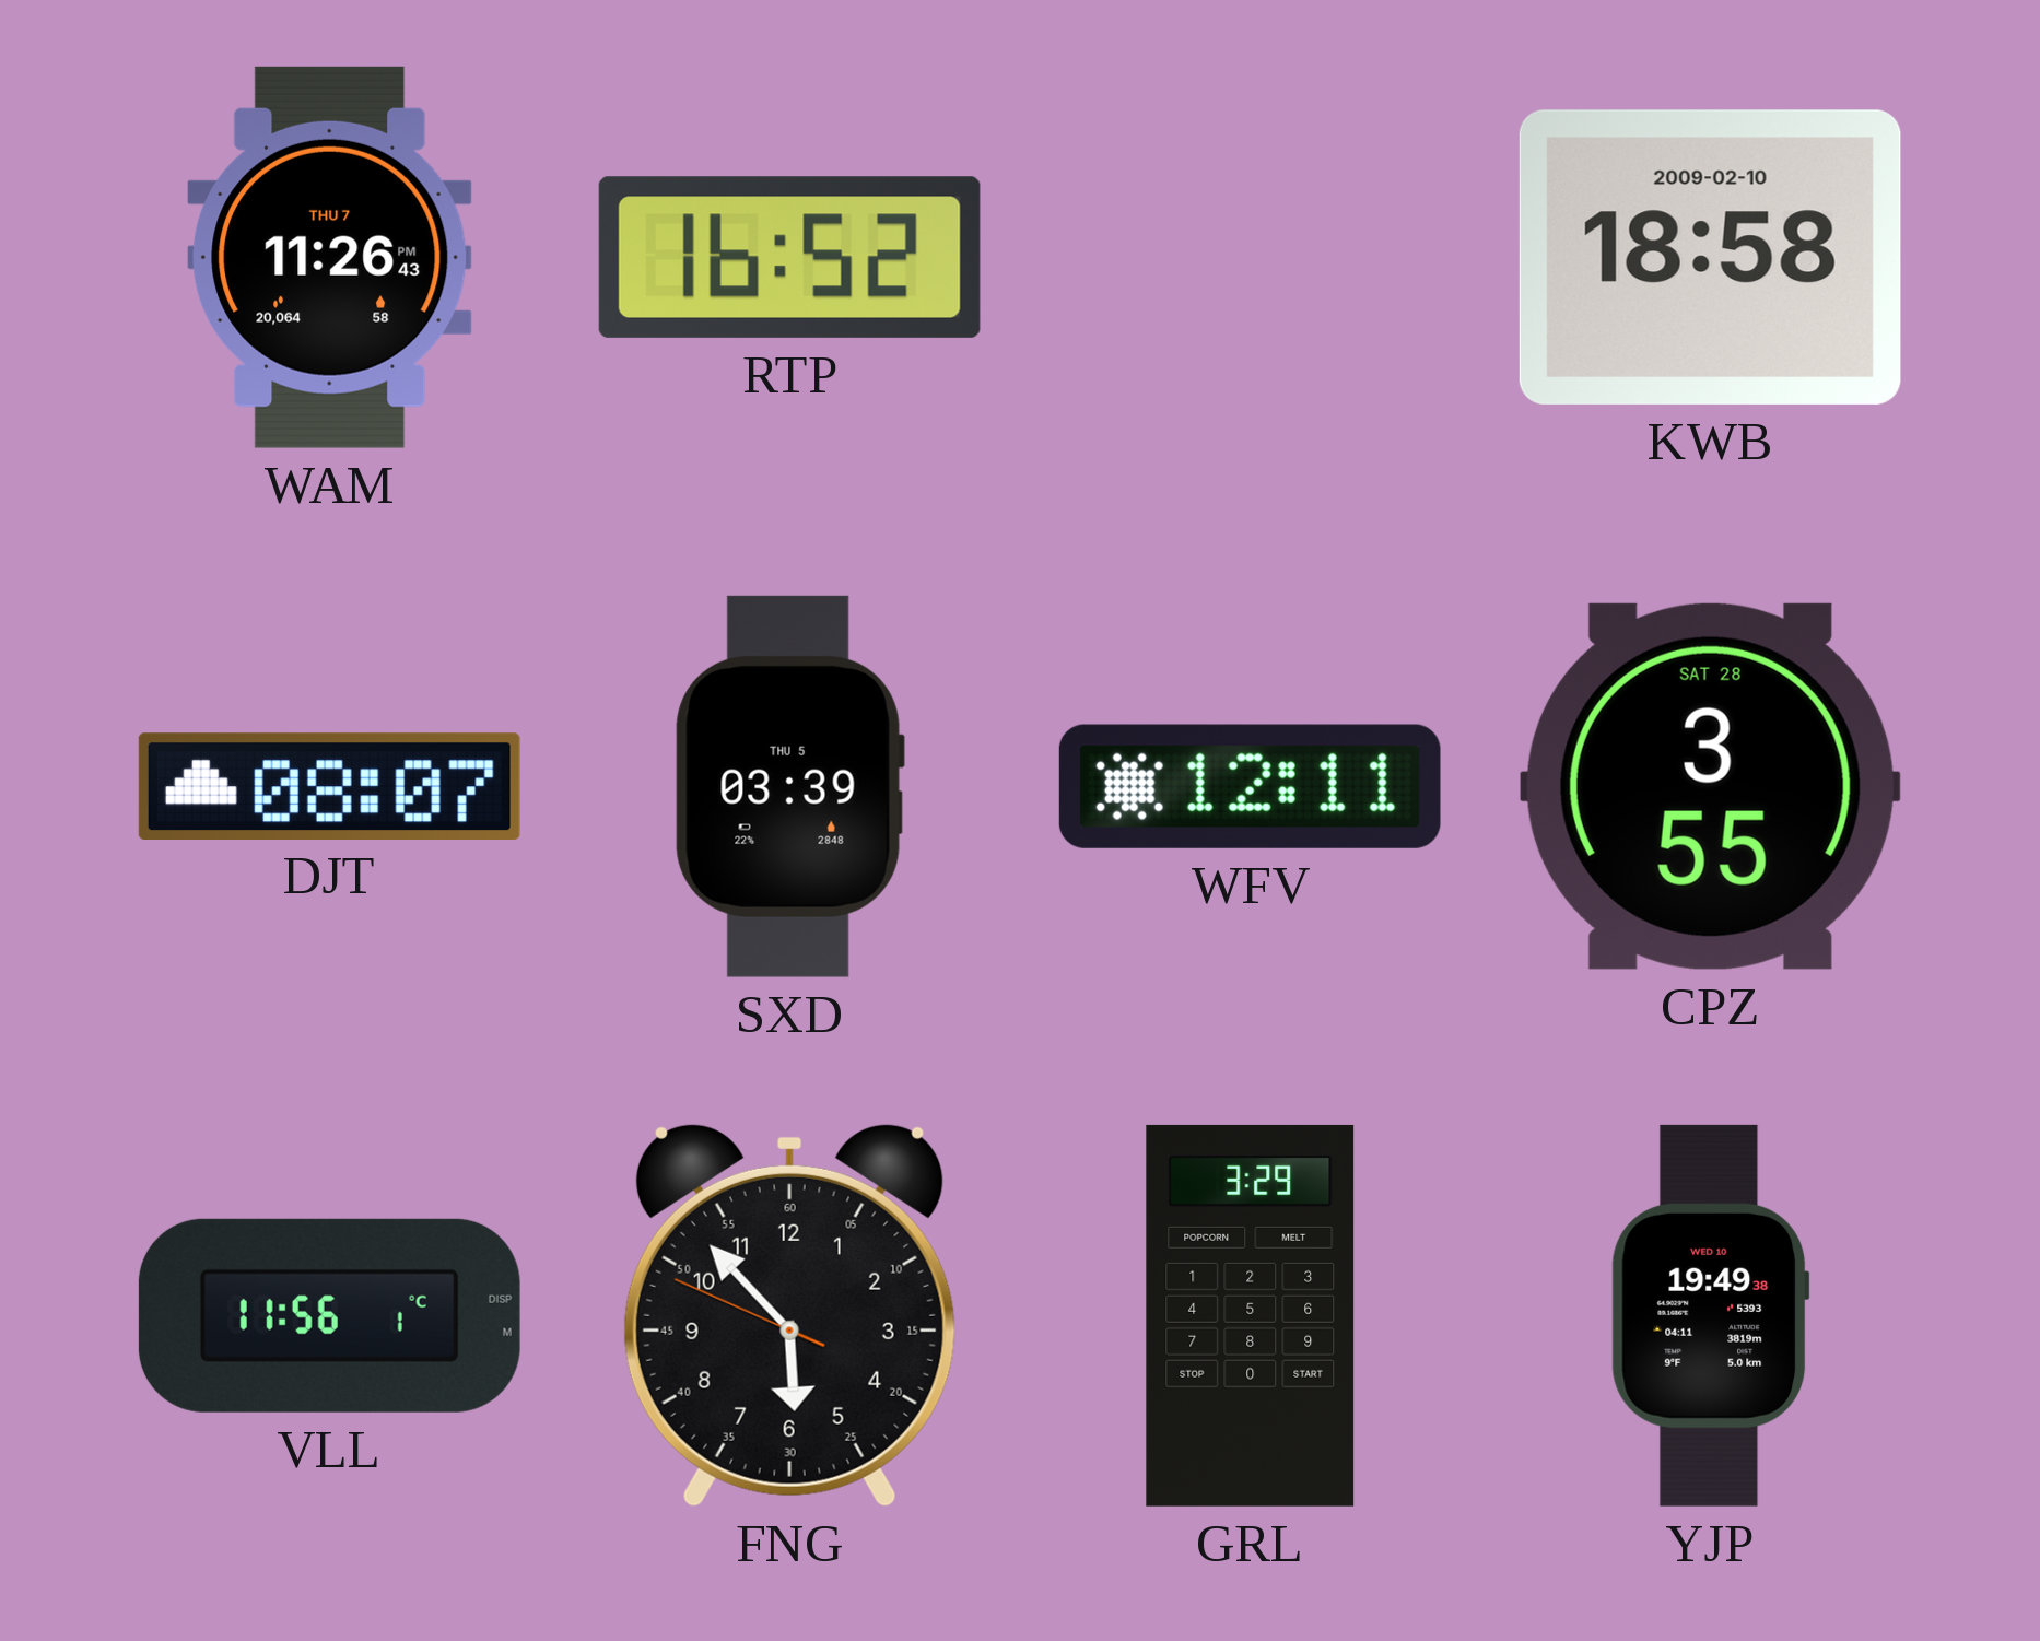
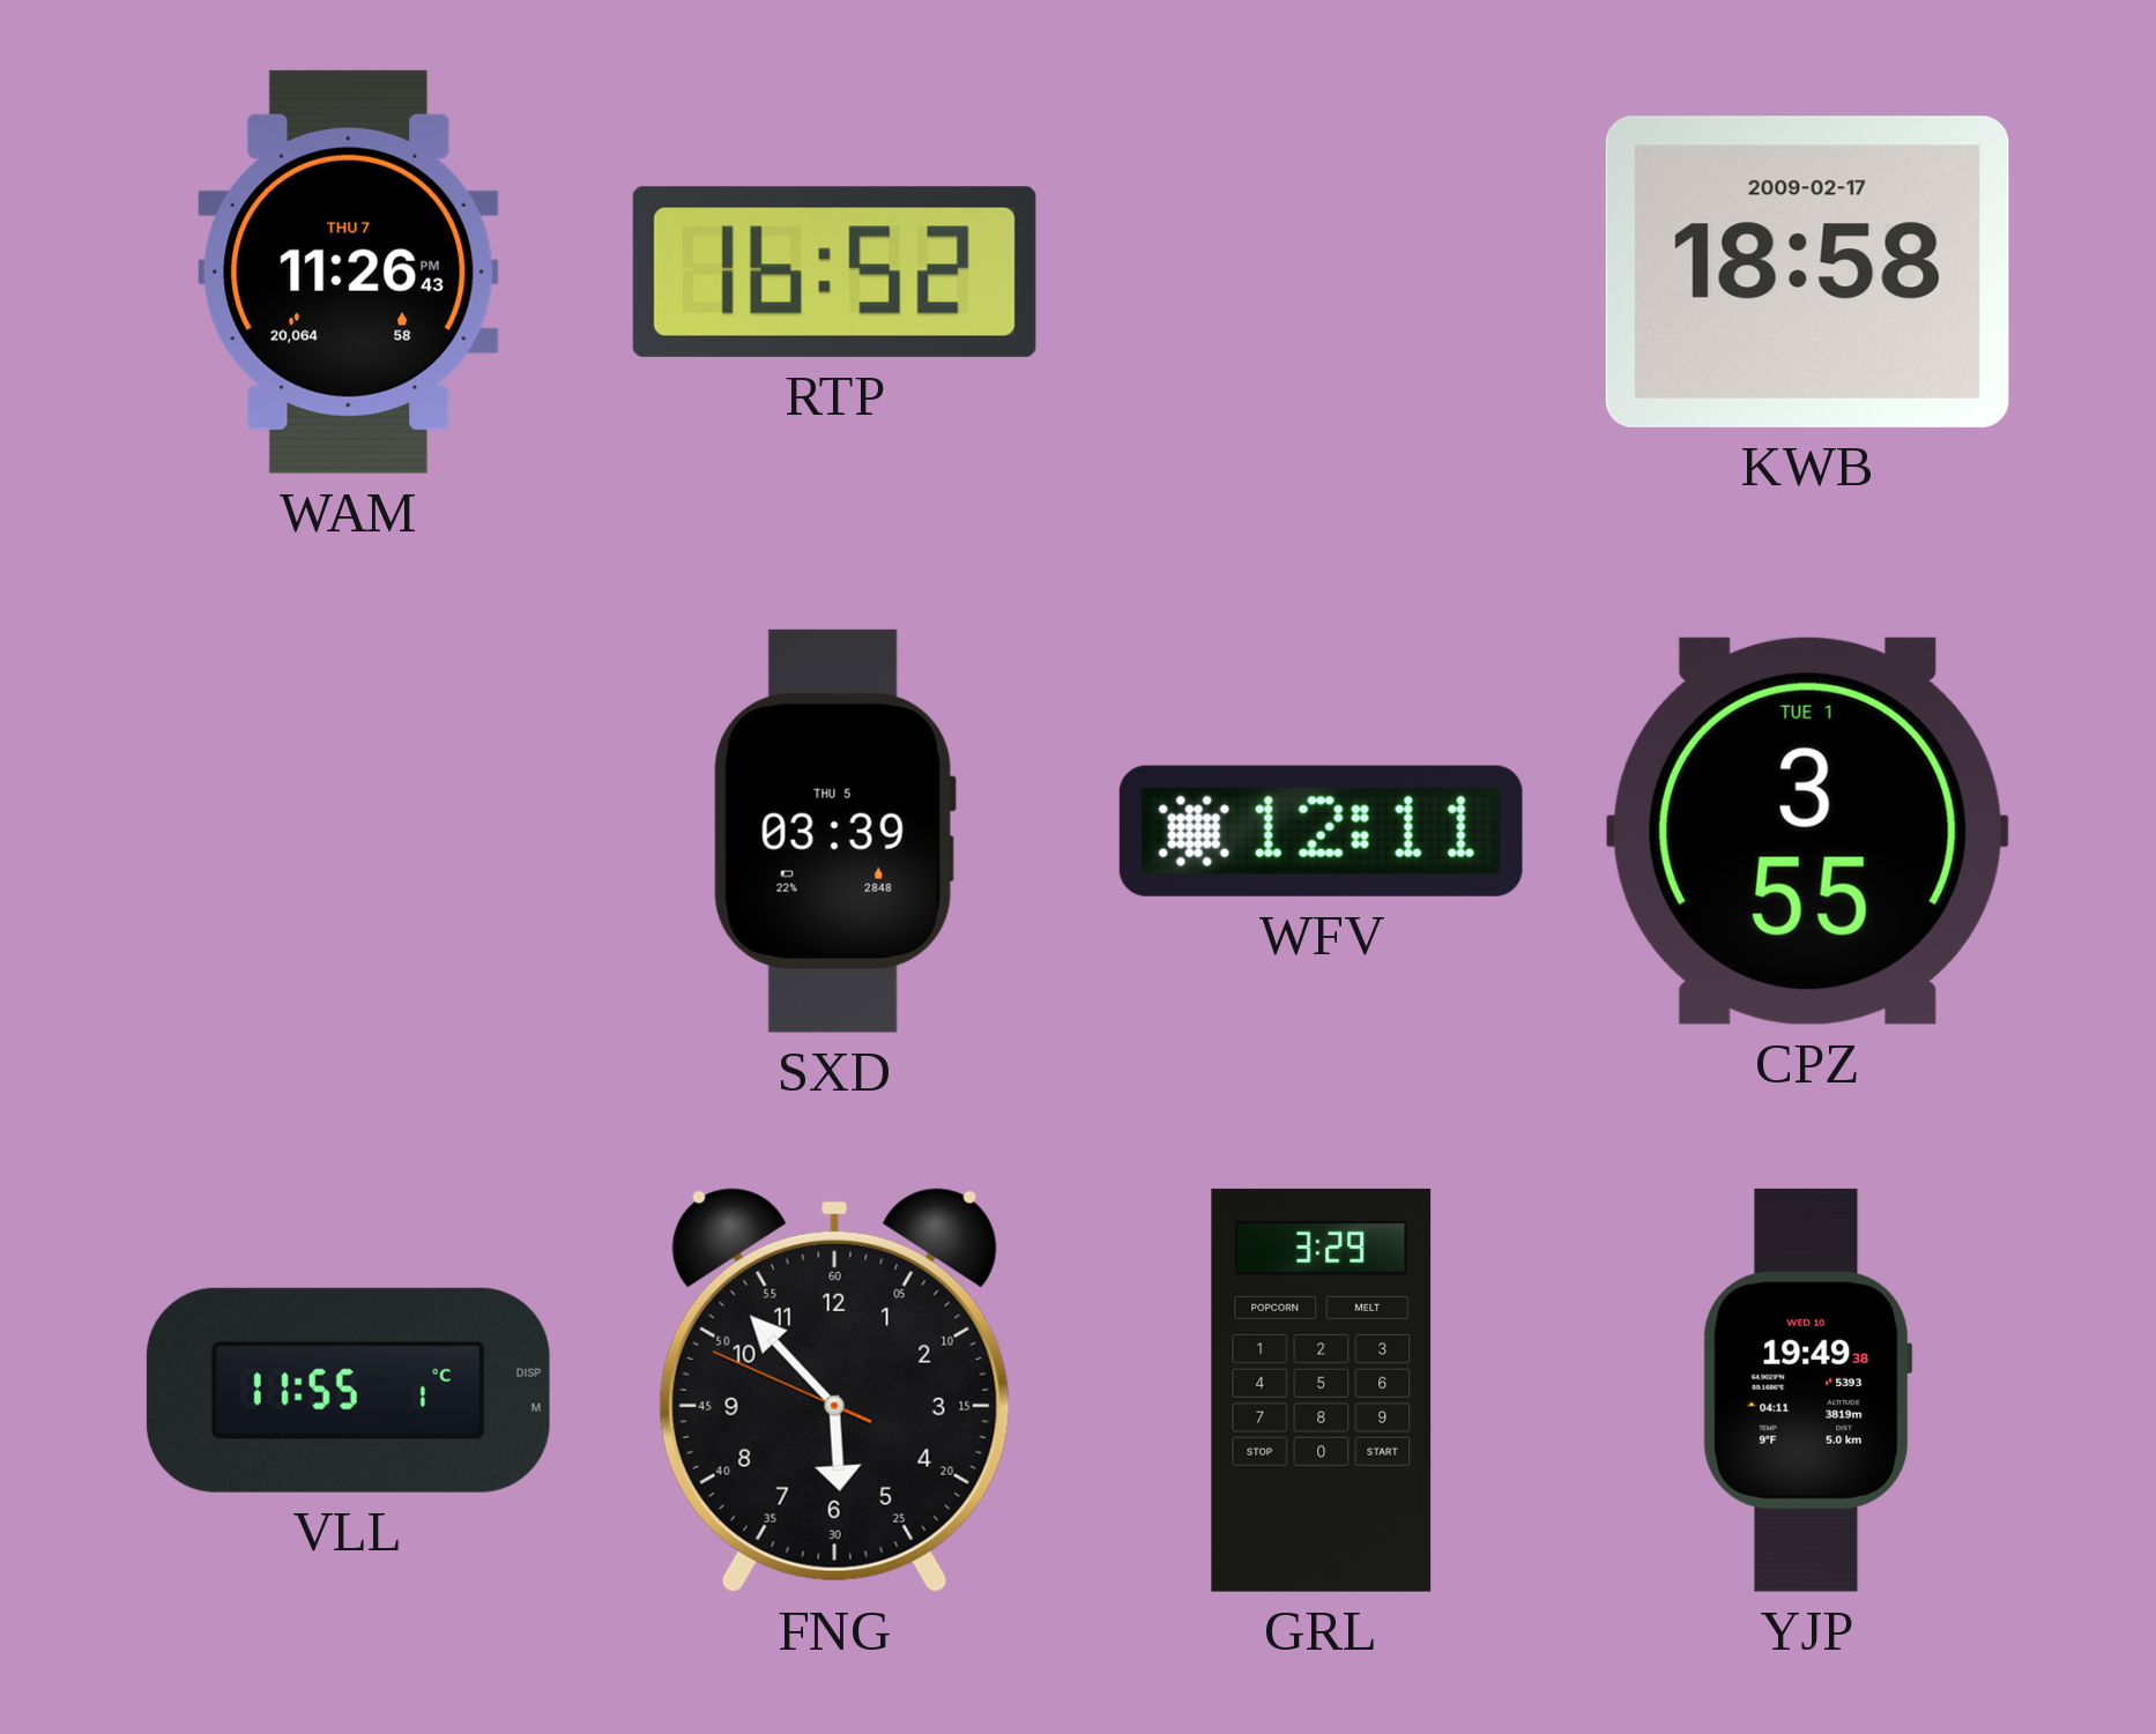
KWB date: 2009-02-10 -> 2009-02-17
DJT: 08:07 -> none
CPZ date: SAT 28 -> TUE 1
VLL: 11:56 -> 11:55
